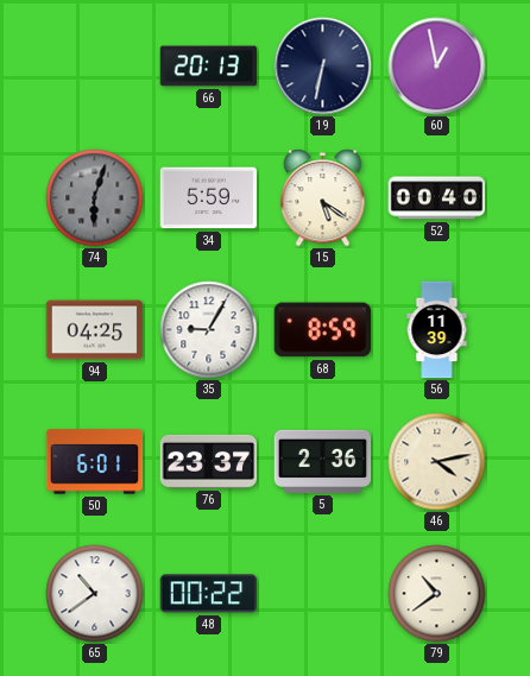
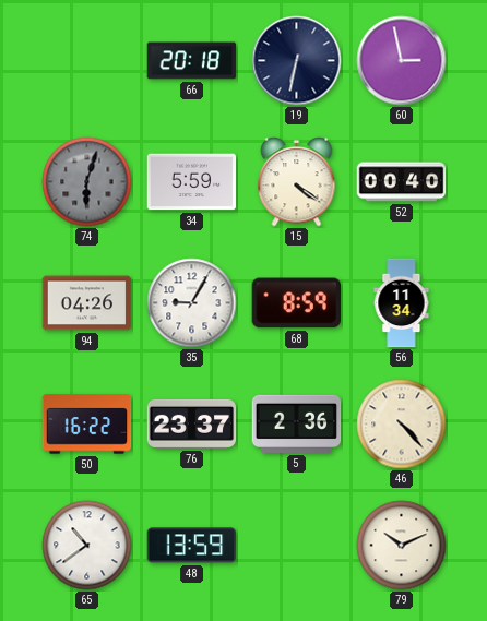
66: 20:13 -> 20:18
60: 12:58 -> 2:58
15: 5:21 -> 4:21
94: 04:25 -> 04:26
56: 11:39 -> 11:34
50: 6:01 -> 16:22
46: 4:13 -> 4:23
48: 00:22 -> 13:59
79: 10:39 -> 10:11
